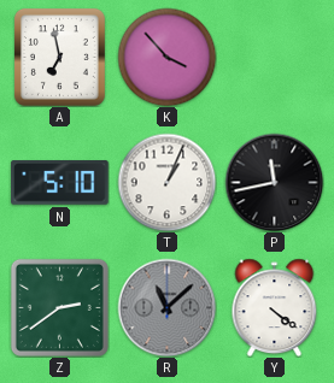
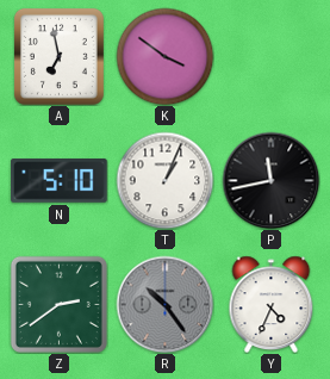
K: 3:53 -> 3:51
R: 11:08 -> 10:24
Y: 4:21 -> 4:34
